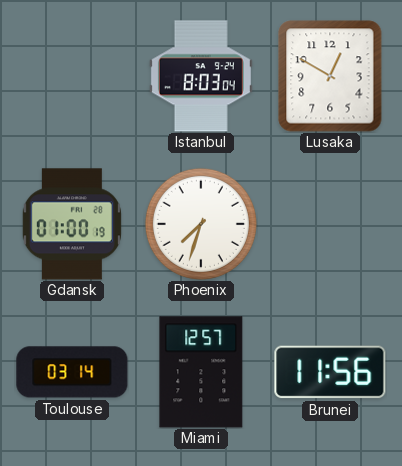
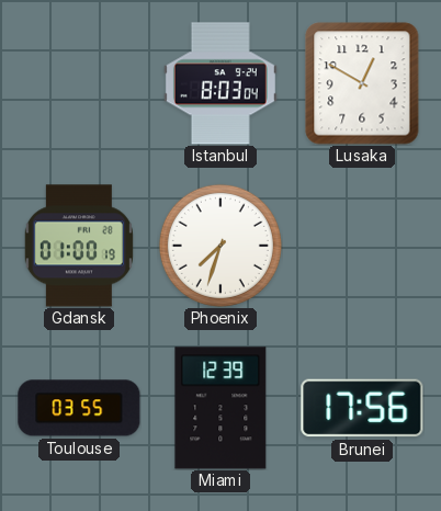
Toulouse: 03:14 -> 03:55
Miami: 12:57 -> 12:39
Brunei: 11:56 -> 17:56
